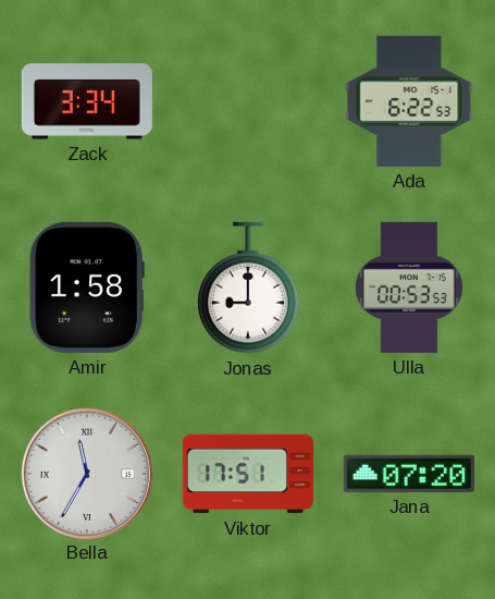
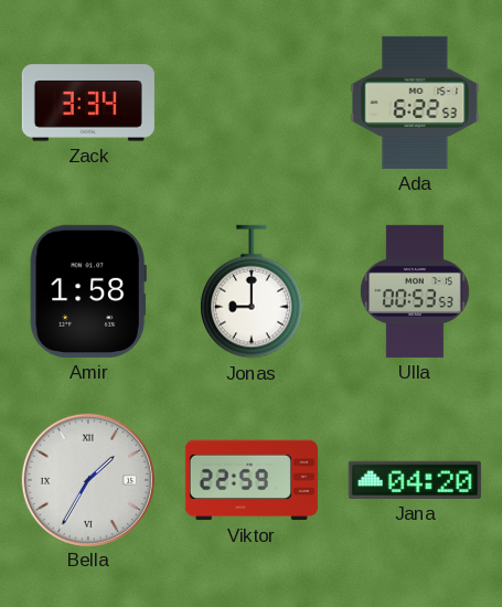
Bella: 11:35 -> 1:35
Viktor: 17:51 -> 22:59
Jana: 07:20 -> 04:20
